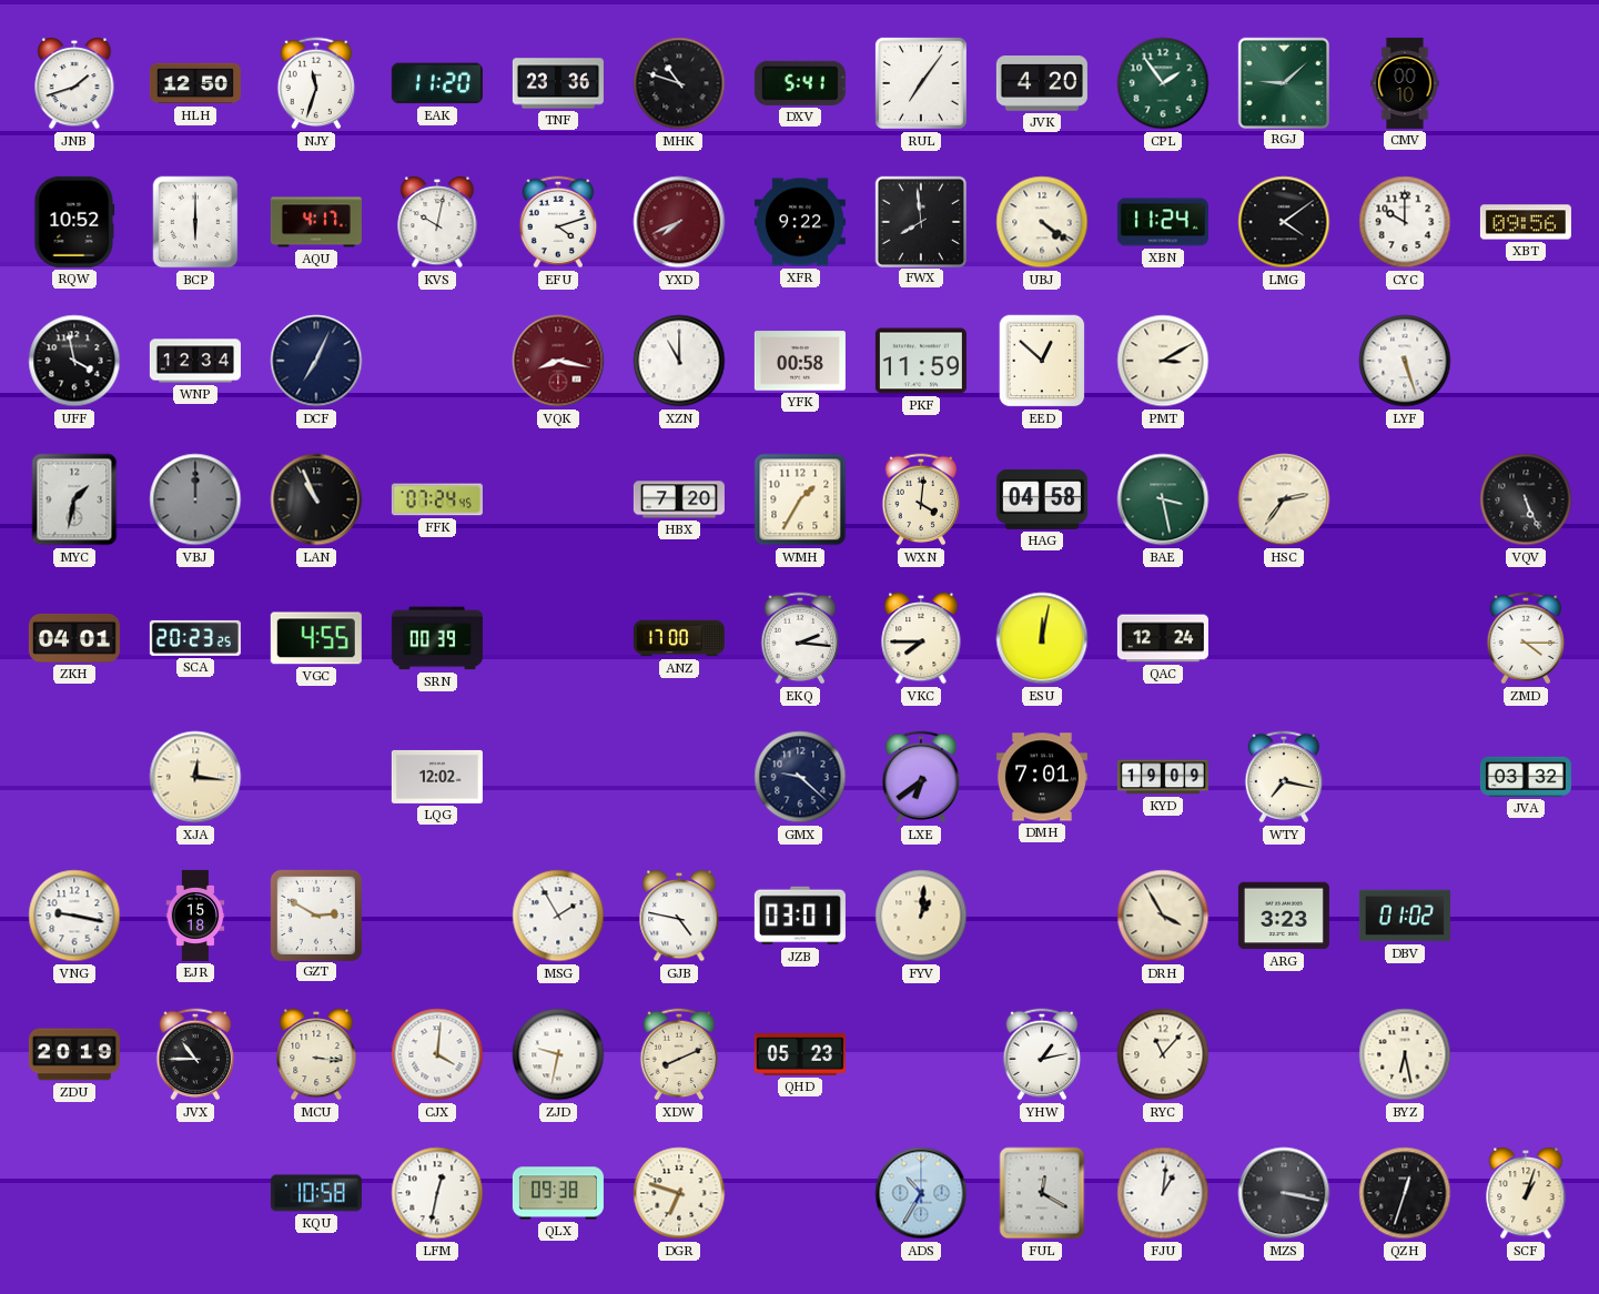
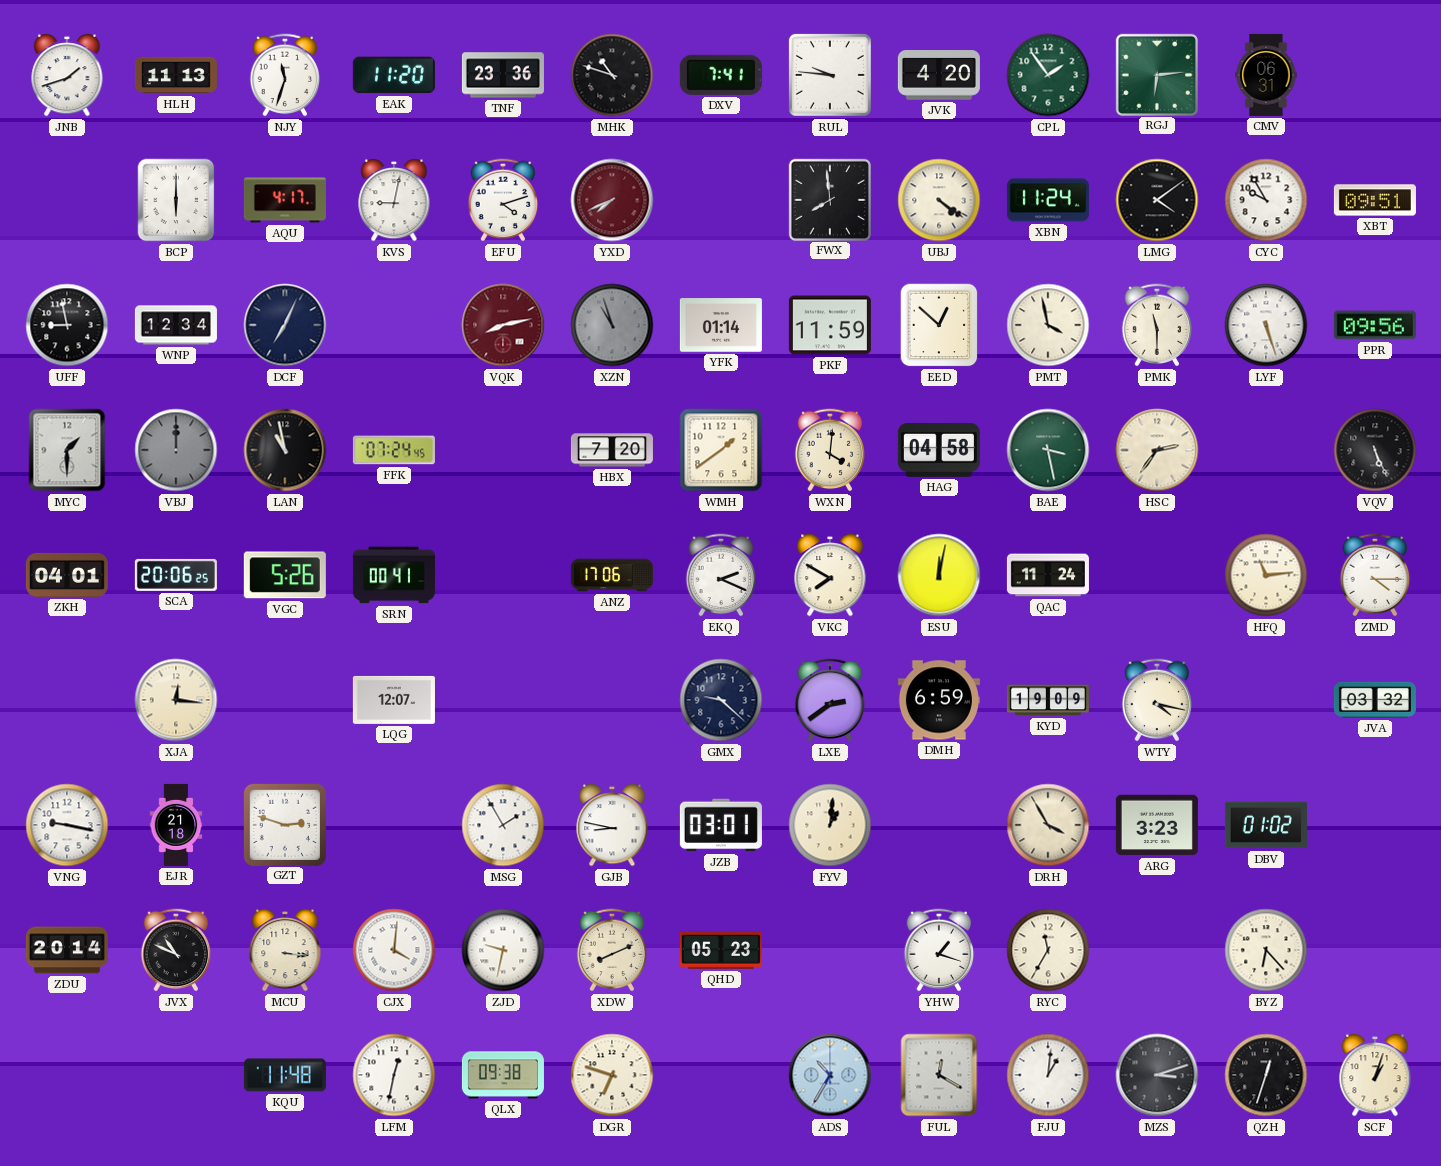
HLH: 12:50 -> 11:13
DXV: 5:41 -> 7:41
RUL: 7:06 -> 9:46
RGJ: 9:08 -> 6:14
CMV: 00:10 -> 06:31
RQW: 10:52 -> none
KVS: 10:02 -> 9:02
XFR: 9:22 -> none
CYC: 10:00 -> 9:55
XBT: 09:56 -> 09:51
UFF: 3:58 -> 8:58
VQK: 8:17 -> 8:13
XZN: 11:00 -> 10:57
XZN dial: white -> grey
YFK: 00:58 -> 01:14
PMT: 3:10 -> 3:58
PMK: none -> 11:30
PPR: none -> 09:56
MYC: 1:32 -> 1:30
LAN: 10:56 -> 10:58
WMH: 1:35 -> 1:39
SCA: 20:23 -> 20:06
VGC: 4:55 -> 5:26
SRN: 00:39 -> 00:41
ANZ: 17:00 -> 17:06
EKQ: 2:16 -> 2:19
VKC: 7:45 -> 7:50
QAC: 12:24 -> 11:24
HFQ: none -> 11:14
LQG: 12:02 -> 12:07
LXE: 6:39 -> 2:39
DMH: 7:01 -> 6:59
WTY: 7:17 -> 4:17
EJR: 15:18 -> 21:18
GZT: 2:50 -> 2:48
GJB: 4:47 -> 8:47
ZDU: 20:19 -> 20:14
JVX: 10:45 -> 10:49
YHW: 1:13 -> 1:18
RYC: 11:07 -> 11:35
BYZ: 6:28 -> 6:23
KQU: 10:58 -> 11:48
MZS: 3:17 -> 3:12
